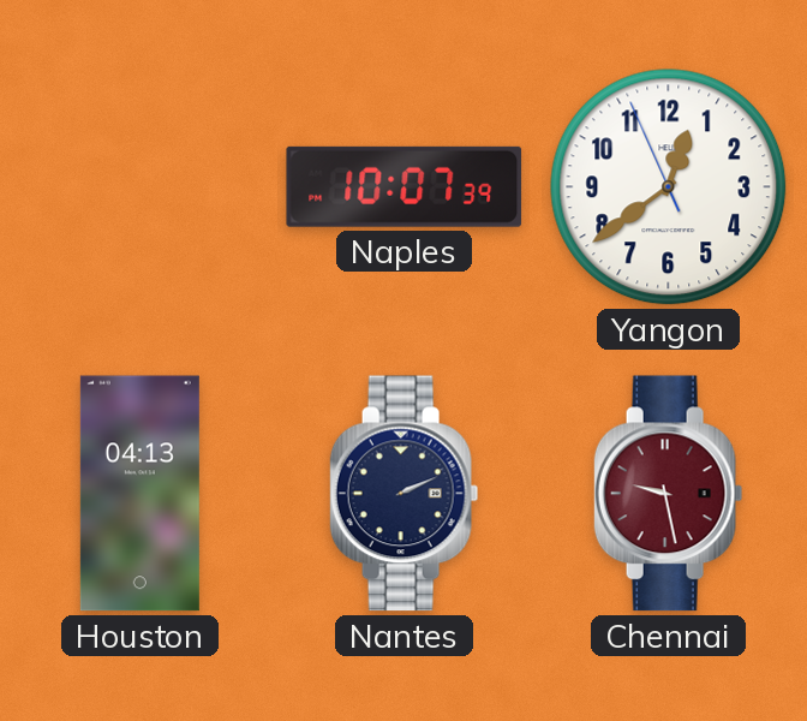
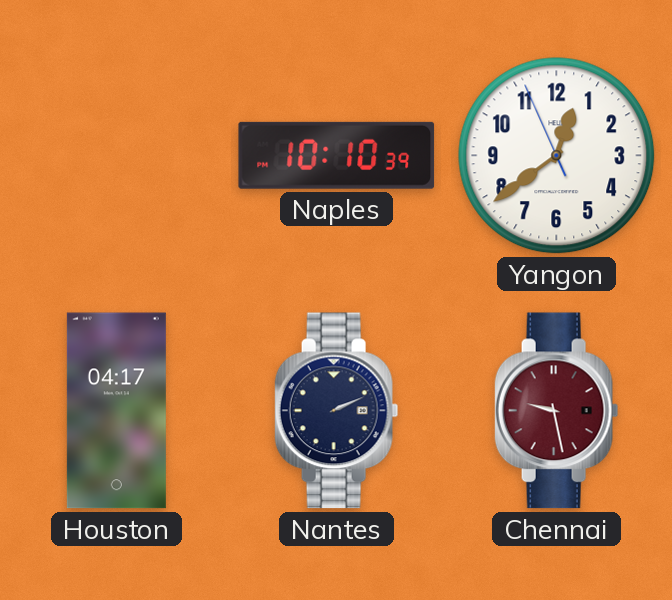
Naples: 10:07 -> 10:10
Houston: 04:13 -> 04:17
